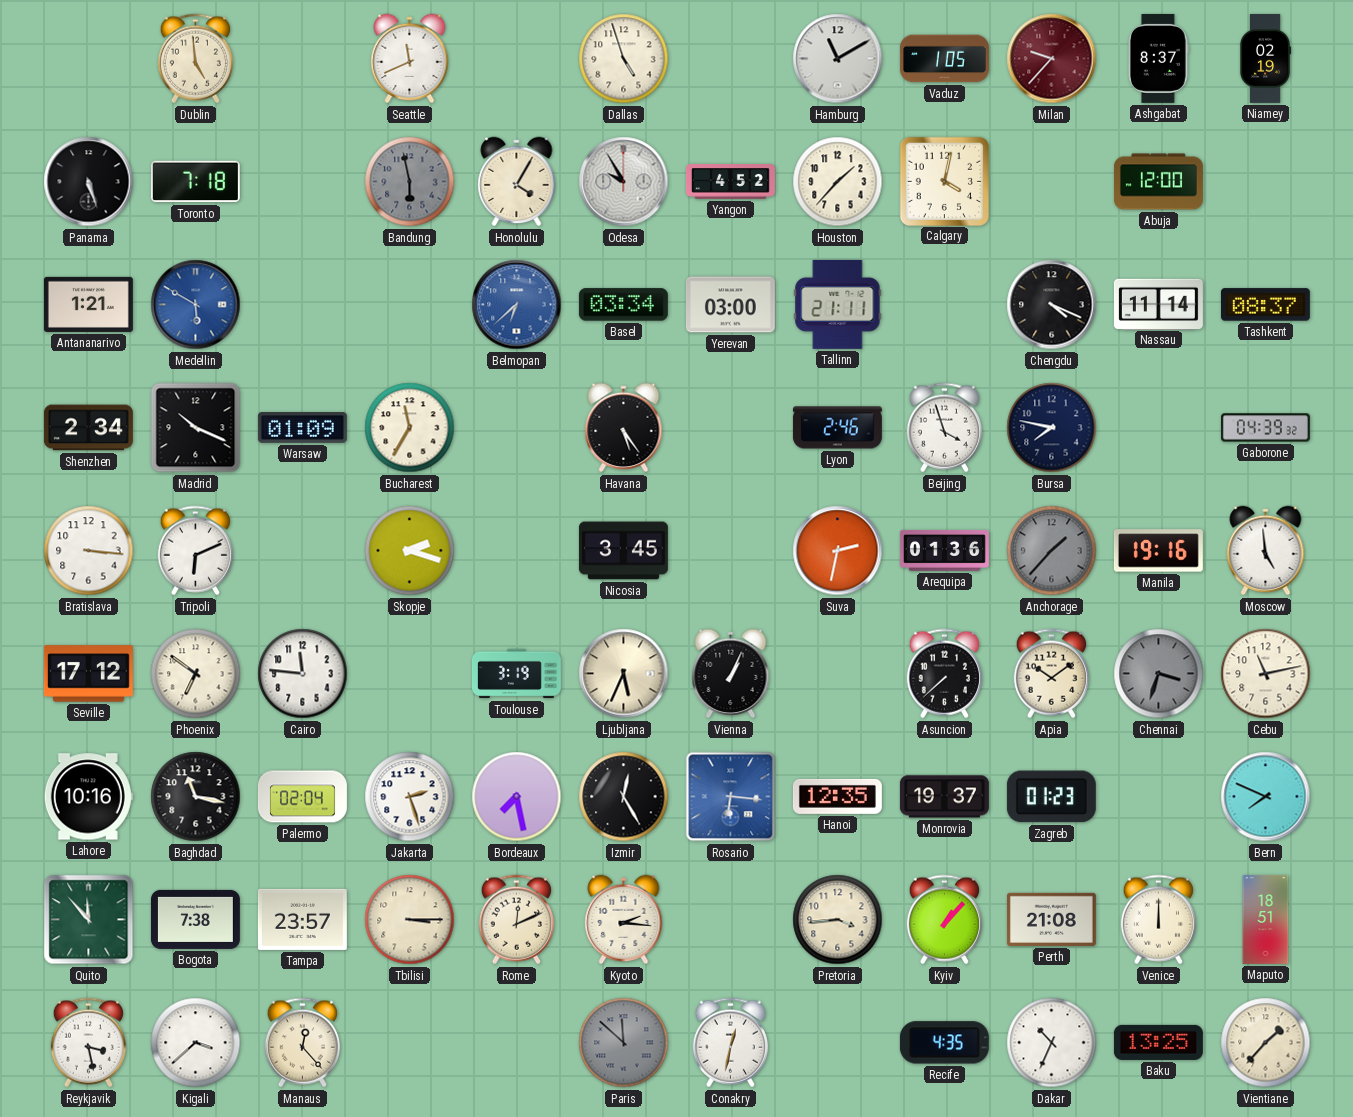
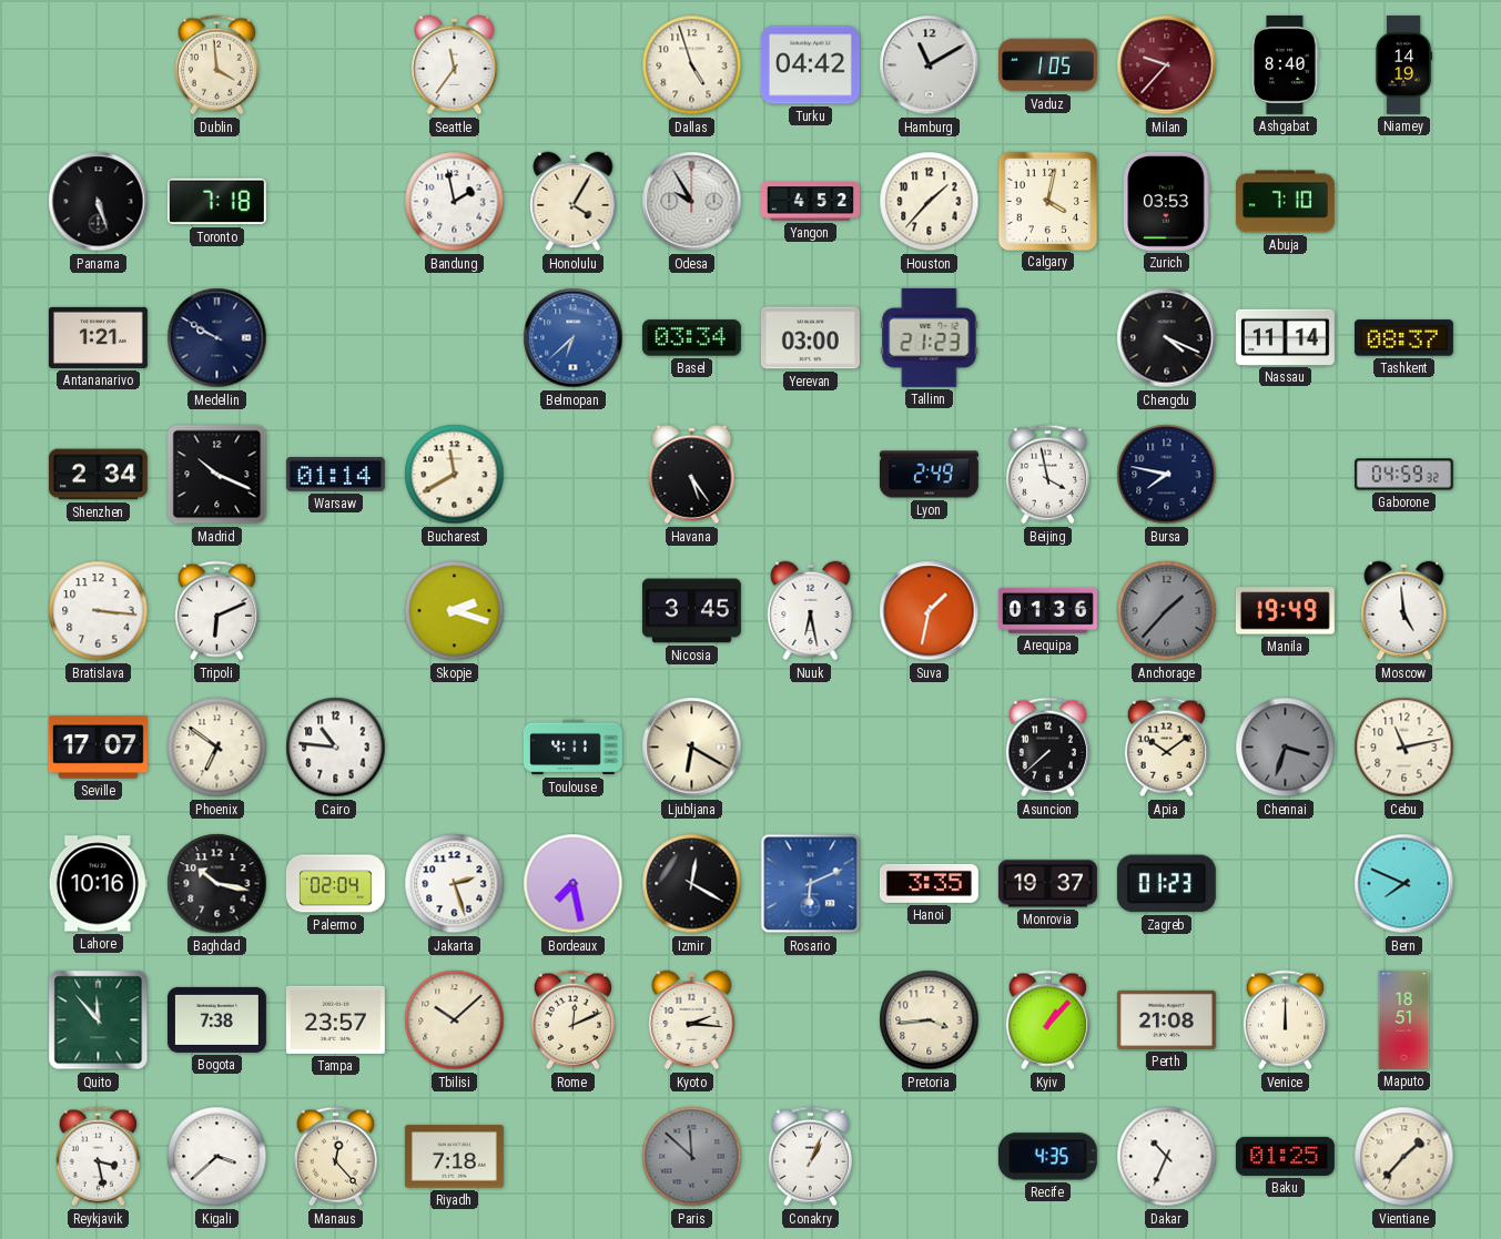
Dublin: 4:59 -> 3:59
Seattle: 11:41 -> 11:36
Turku: none -> 04:42
Ashgabat: 8:37 -> 8:40
Niamey: 02:19 -> 14:19
Bandung: 5:58 -> 1:58
Bandung dial: grey -> white
Zurich: none -> 03:53
Abuja: 12:00 -> 7:10
Medellin: 5:50 -> 9:50
Medellin dial: blue -> navy
Tallinn: 21:11 -> 21:23
Warsaw: 01:09 -> 01:14
Bucharest: 11:35 -> 11:40
Lyon: 2:46 -> 2:49
Beijing: 3:57 -> 3:58
Gaborone: 04:39 -> 04:59
Nuuk: none -> 6:28
Suva: 2:32 -> 1:32
Manila: 19:16 -> 19:49
Seville: 17:12 -> 17:07
Cairo: 11:46 -> 10:46
Toulouse: 3:19 -> 4:11
Ljubljana: 5:34 -> 6:20
Vienna: 1:04 -> none
Baghdad: 11:17 -> 10:17
Izmir: 12:25 -> 12:20
Rosario: 6:16 -> 6:11
Hanoi: 12:35 -> 3:35
Tbilisi: 3:15 -> 10:08
Riyadh: none -> 7:18
Conakry: 12:32 -> 1:04
Baku: 13:25 -> 01:25
